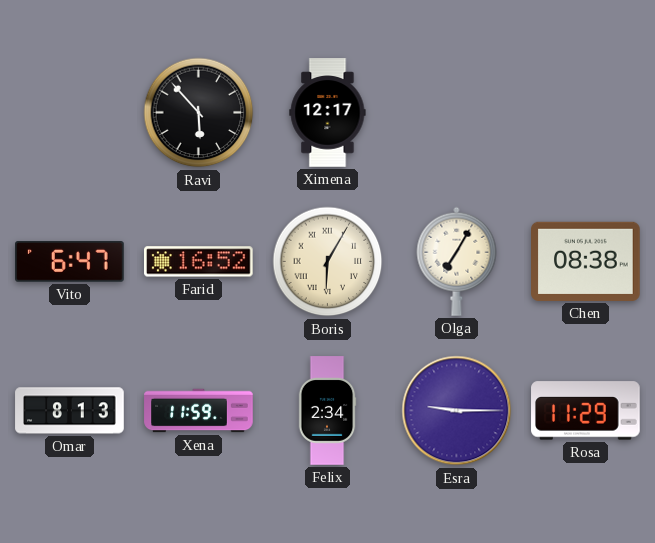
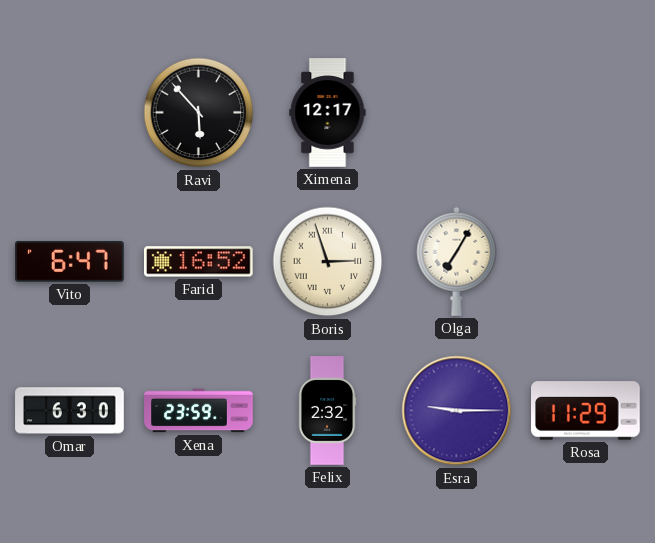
Boris: 6:05 -> 2:57
Chen: 08:38 -> none
Omar: 8:13 -> 6:30
Xena: 11:59 -> 23:59
Felix: 2:34 -> 2:32
